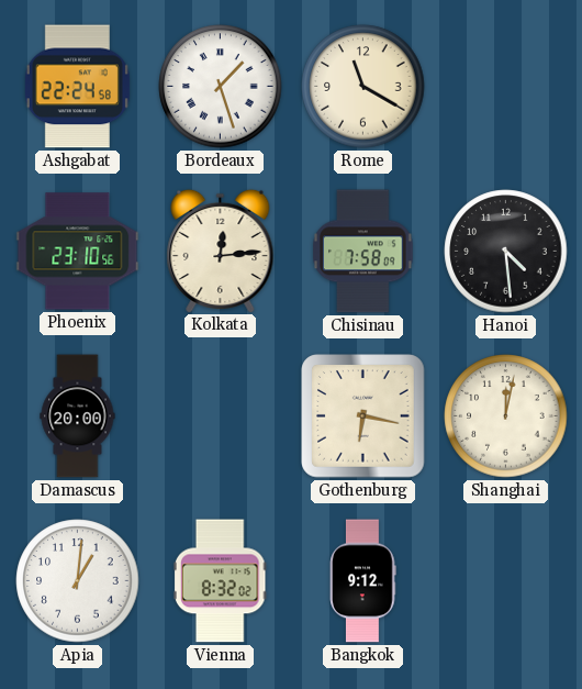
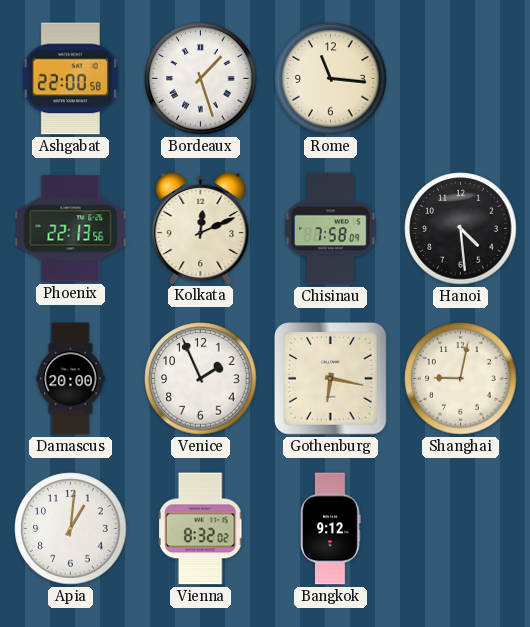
Ashgabat: 22:24 -> 22:00
Rome: 11:20 -> 11:16
Phoenix: 23:10 -> 22:13
Kolkata: 12:14 -> 12:11
Venice: none -> 1:56
Shanghai: 12:02 -> 9:02
